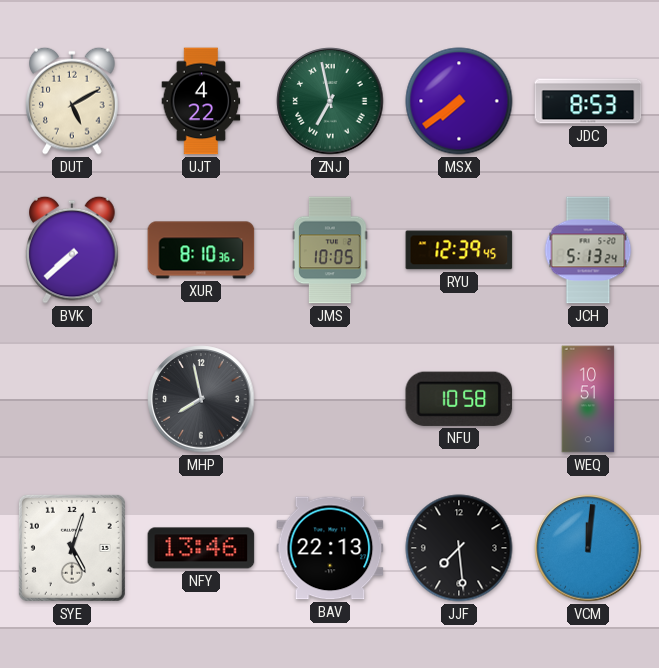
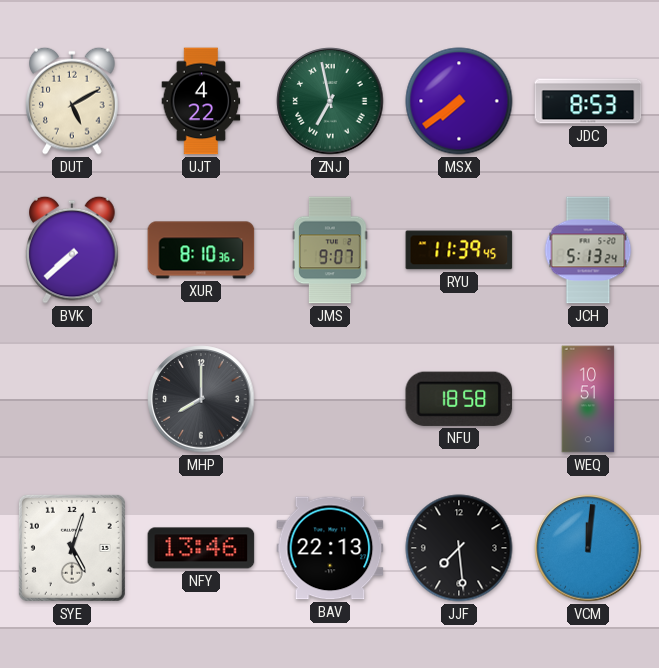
JMS: 10:05 -> 9:07
RYU: 12:39 -> 11:39
MHP: 7:58 -> 8:00
NFU: 10:58 -> 18:58
